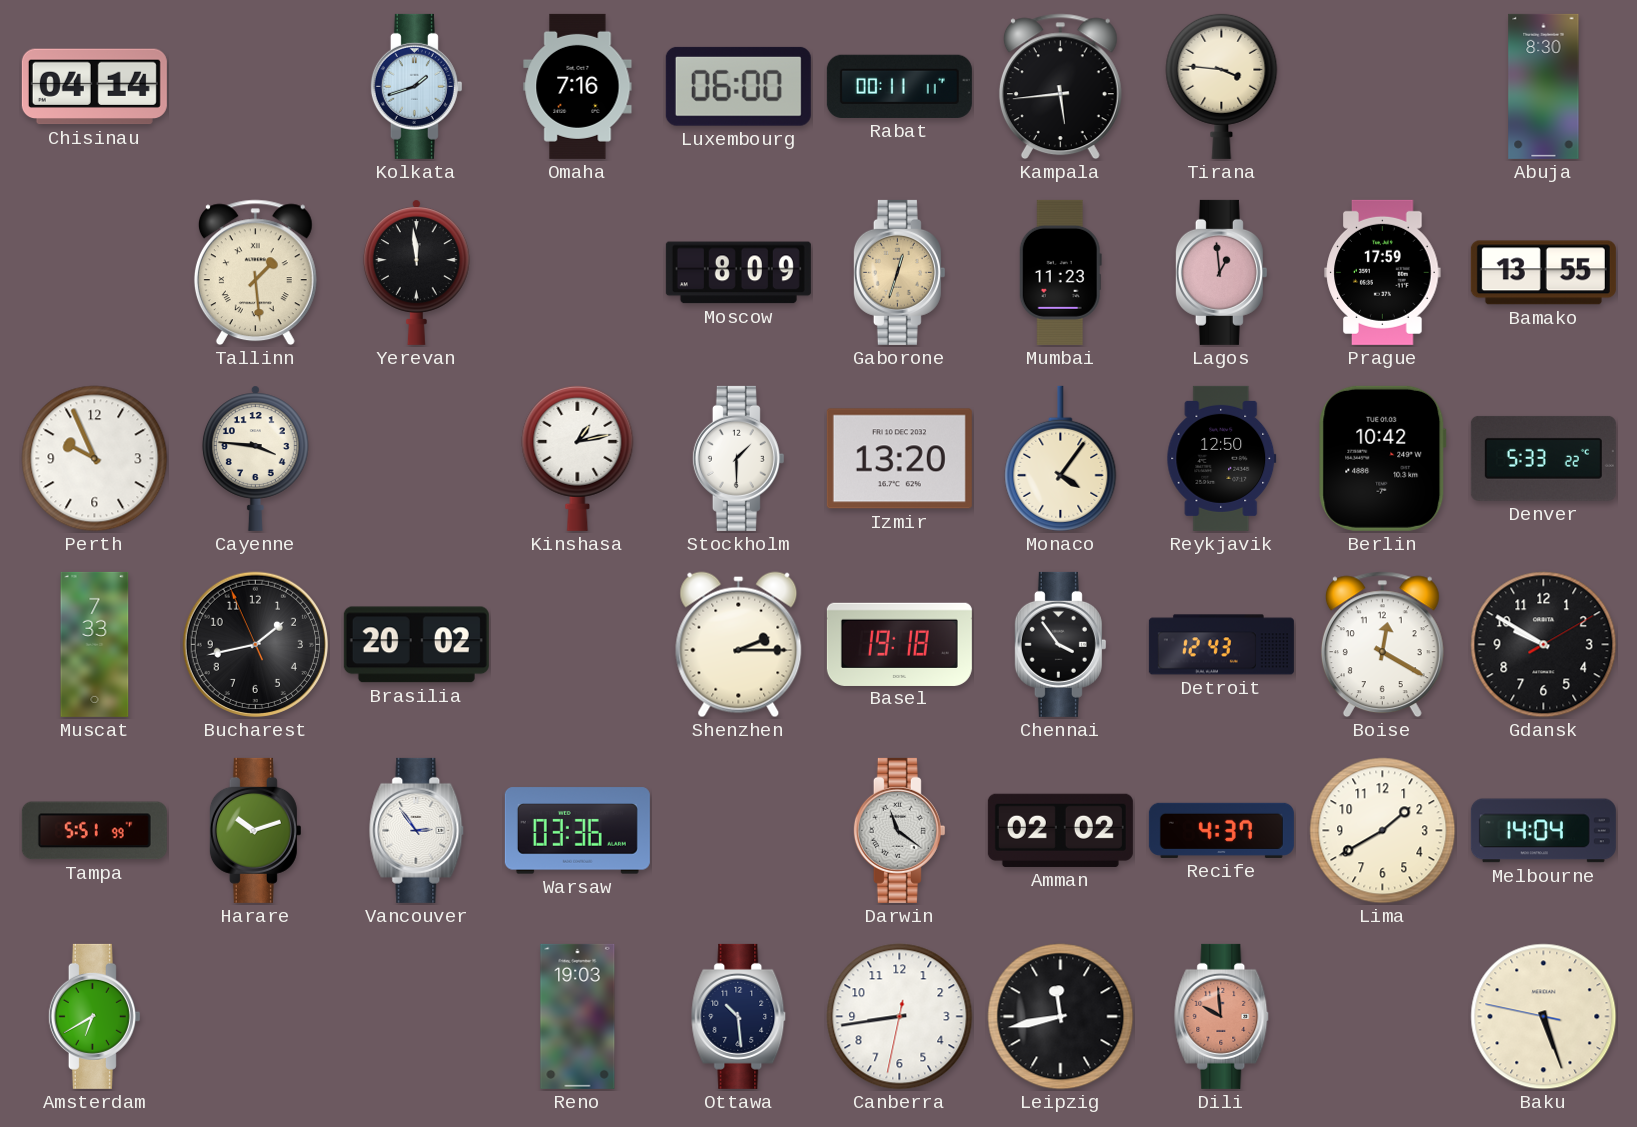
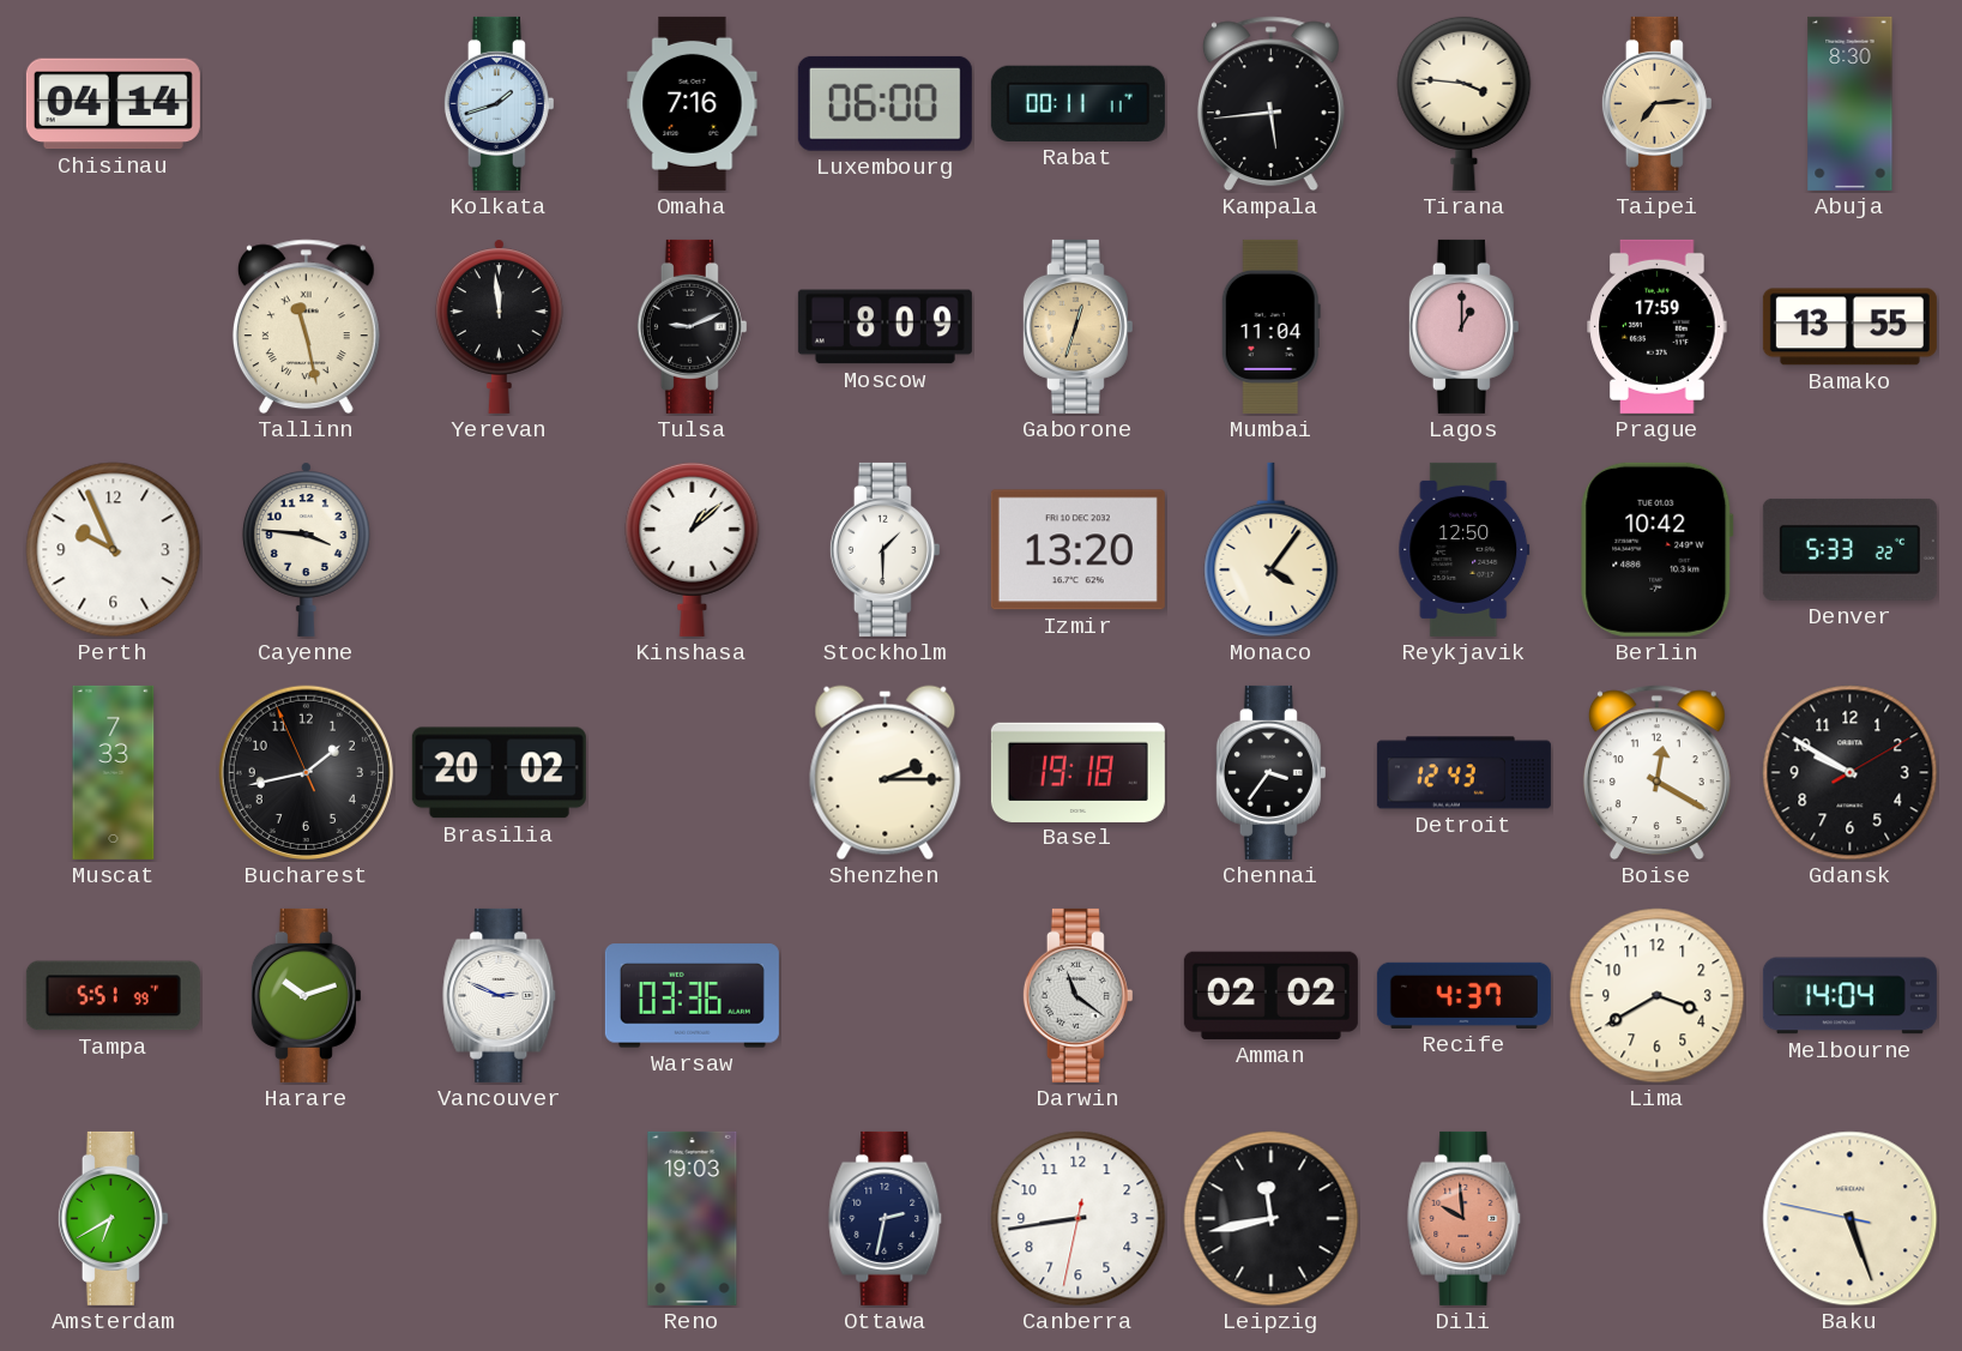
Taipei: none -> 7:14
Tallinn: 1:29 -> 11:28
Tulsa: none -> 9:11
Mumbai: 11:23 -> 11:04
Lagos: 12:59 -> 1:00
Kinshasa: 1:13 -> 1:08
Chennai: 3:54 -> 3:36
Vancouver: 2:54 -> 2:49
Lima: 1:40 -> 3:40
Ottawa: 10:29 -> 2:32
